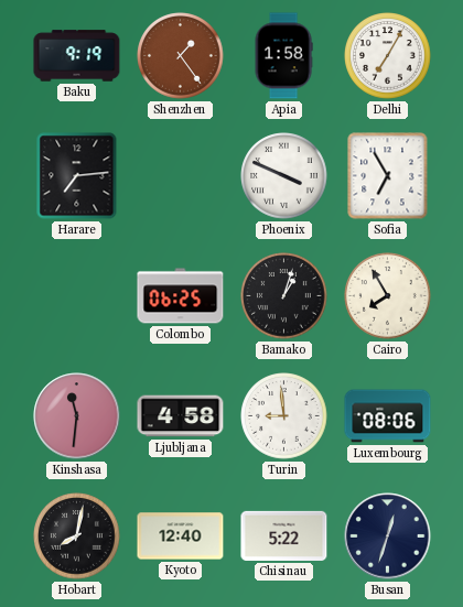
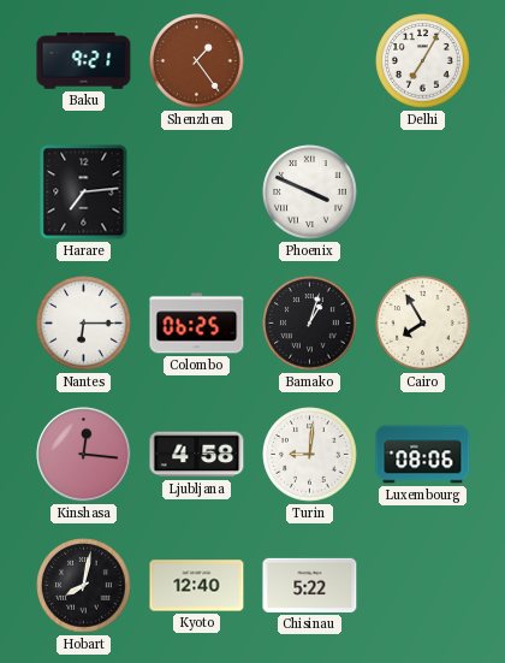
Baku: 9:19 -> 9:21
Apia: 1:58 -> none
Sofia: 6:55 -> none
Nantes: none -> 6:15
Kinshasa: 11:31 -> 12:16
Turin: 8:59 -> 9:01
Busan: 12:33 -> none
